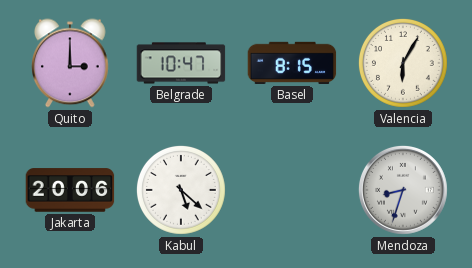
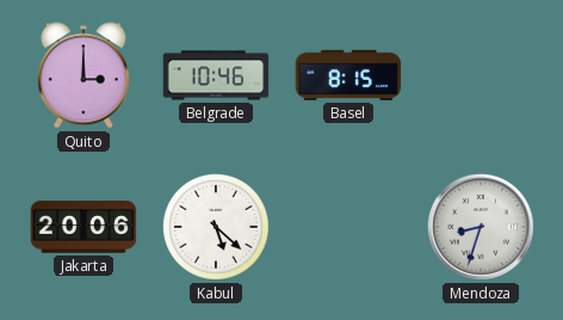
Belgrade: 10:47 -> 10:46
Valencia: 6:05 -> none
